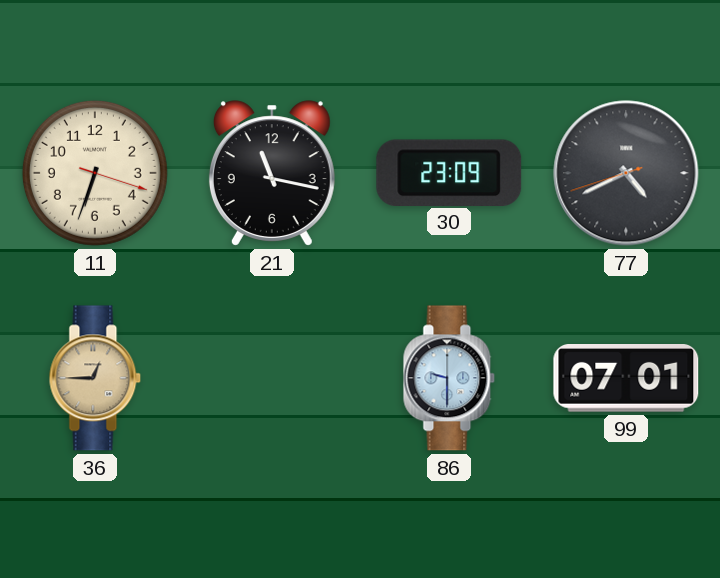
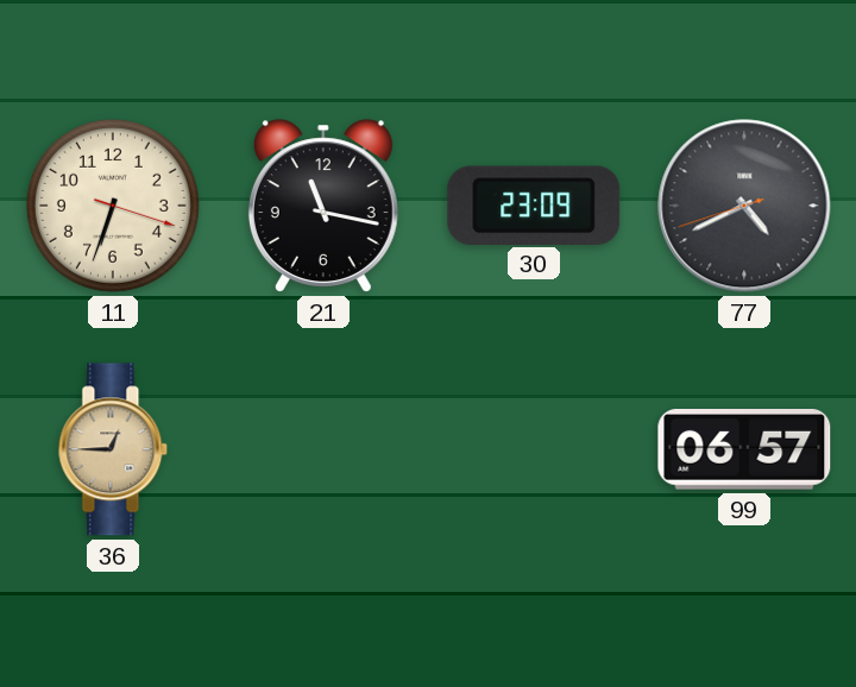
86: 9:30 -> none
99: 07:01 -> 06:57
